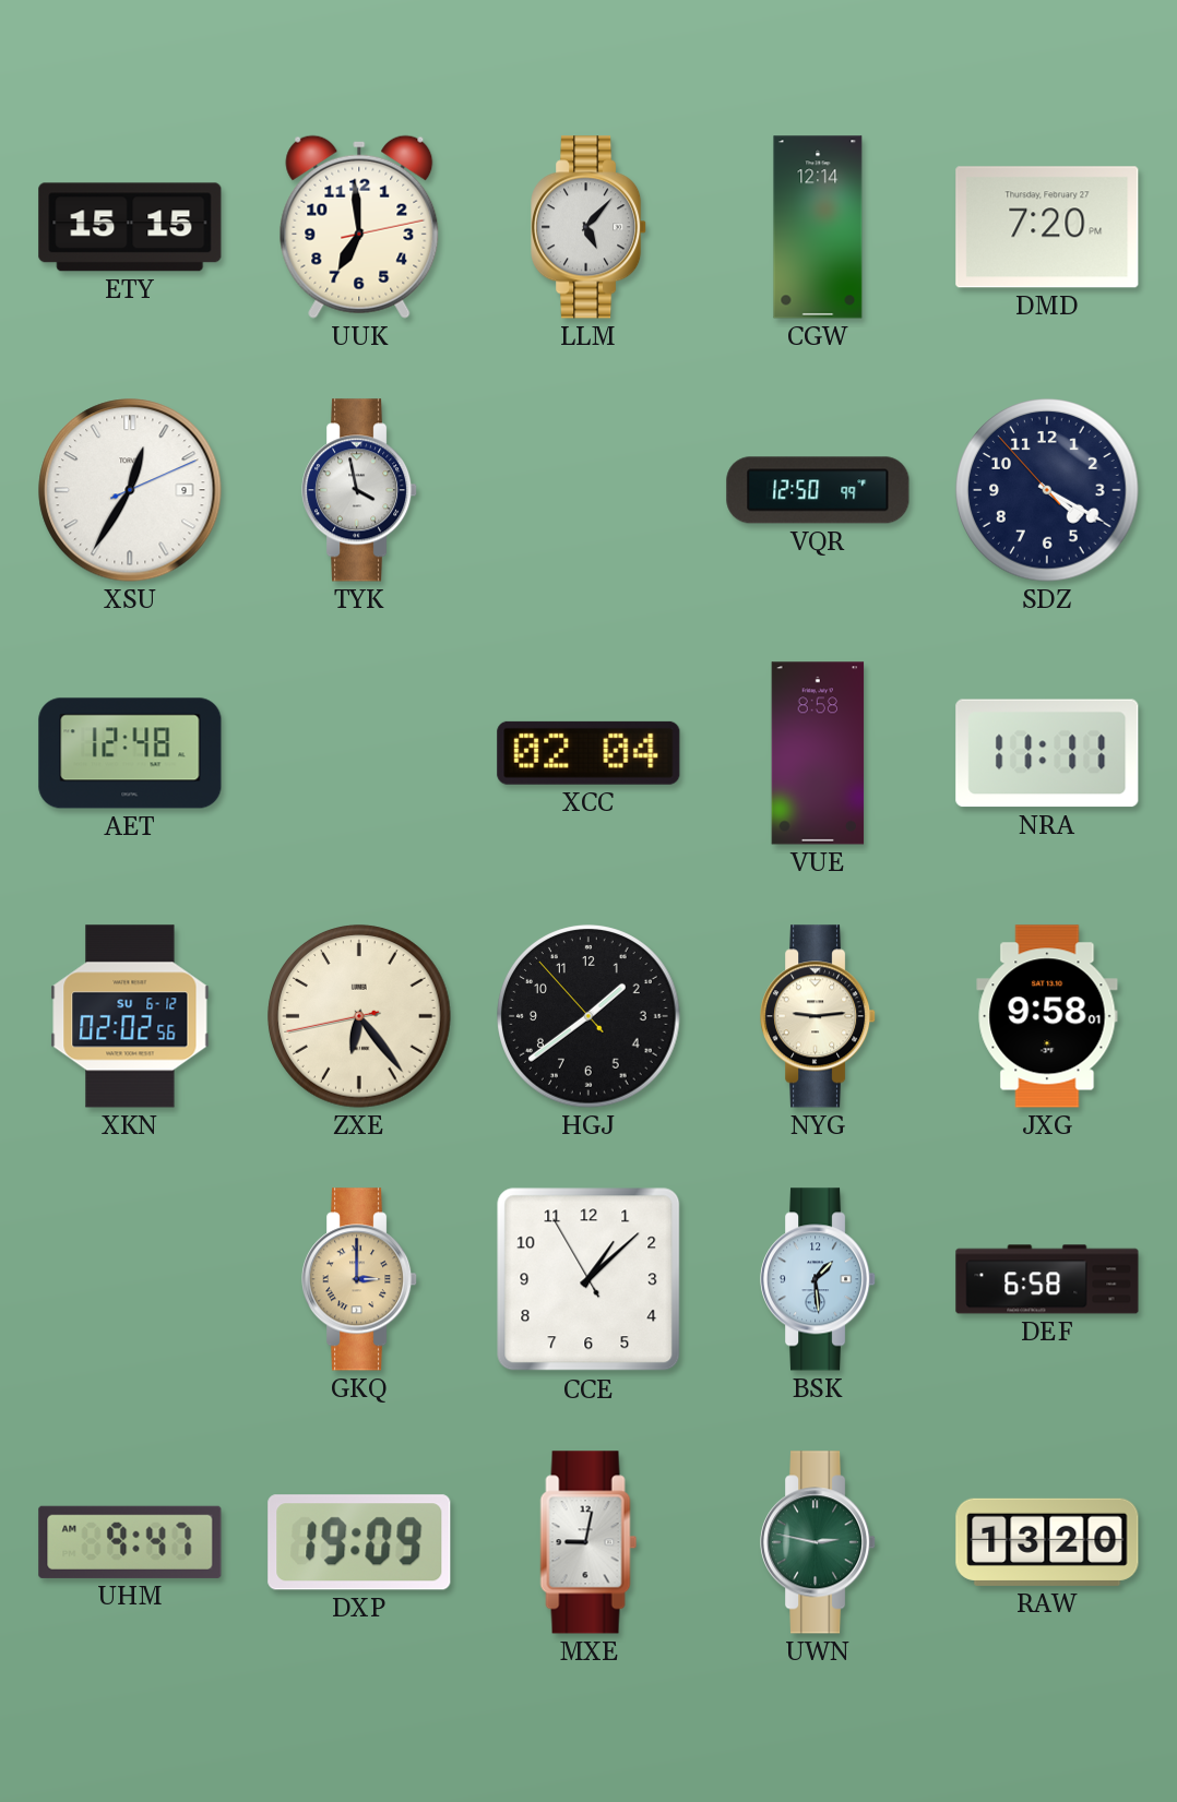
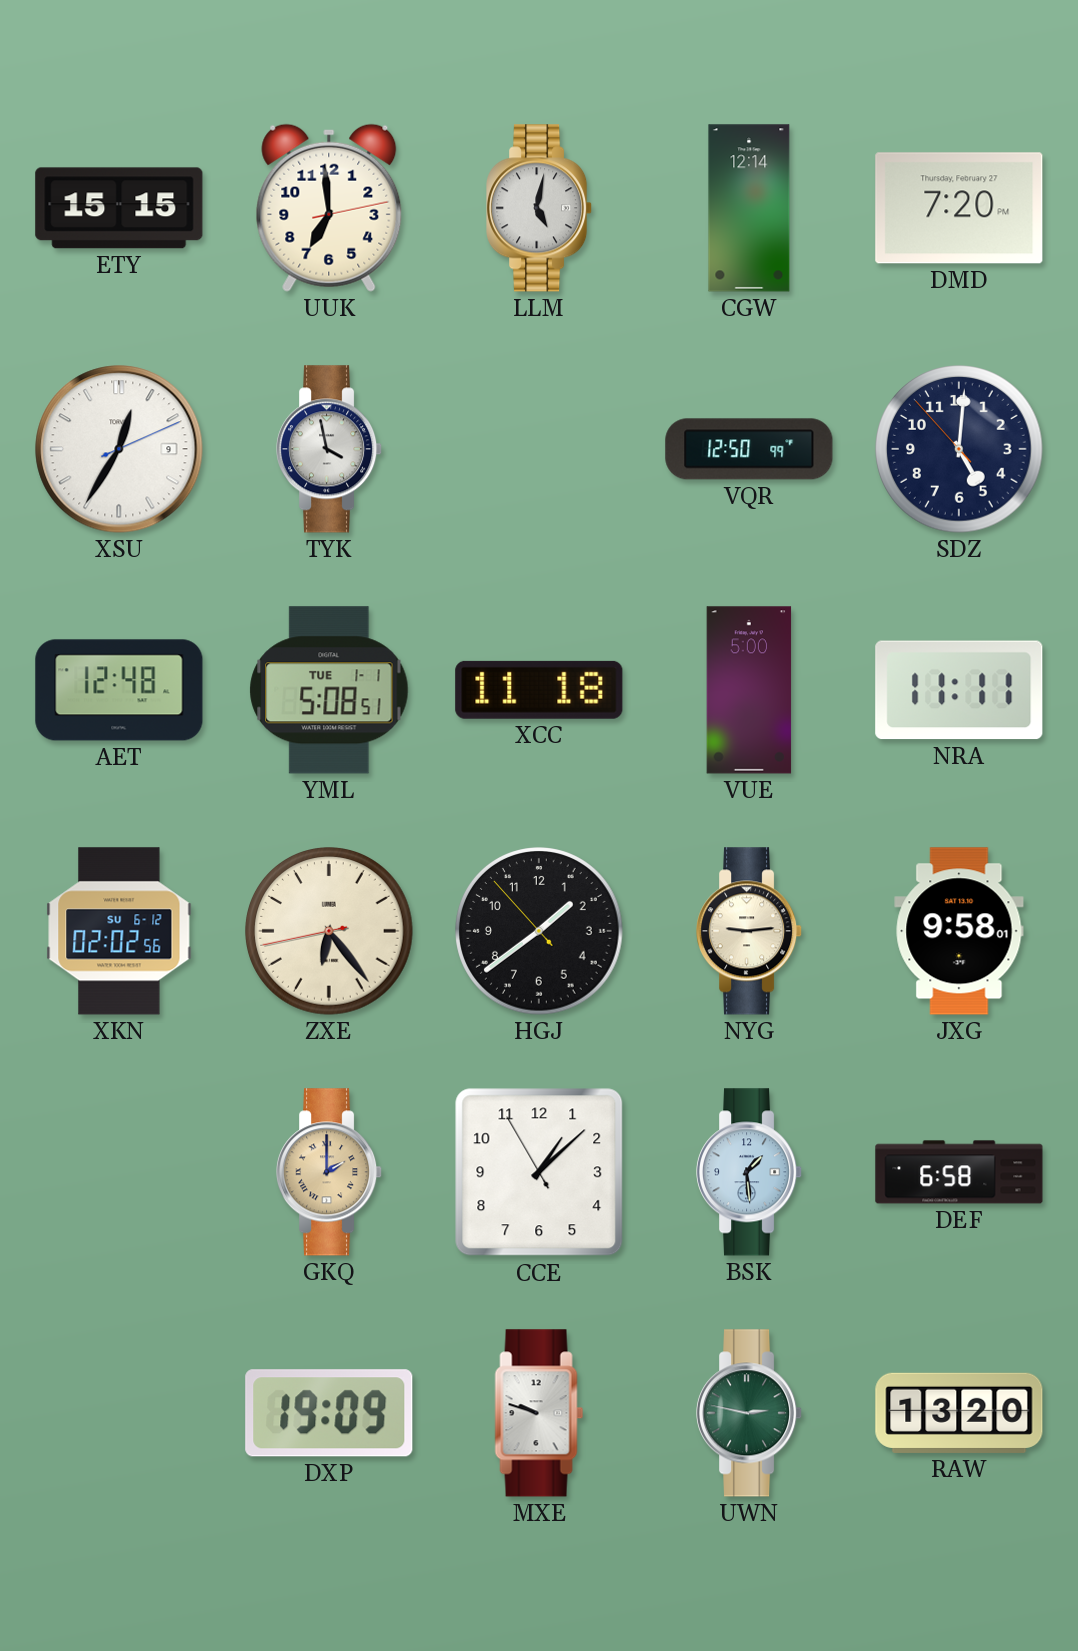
LLM: 5:07 -> 5:02
SDZ: 4:19 -> 5:00
YML: none -> 5:08
XCC: 02:04 -> 11:18
VUE: 8:58 -> 5:00
GKQ: 3:00 -> 2:00
UHM: 9:47 -> none
MXE: 9:02 -> 9:48
